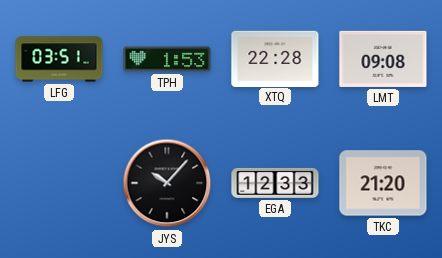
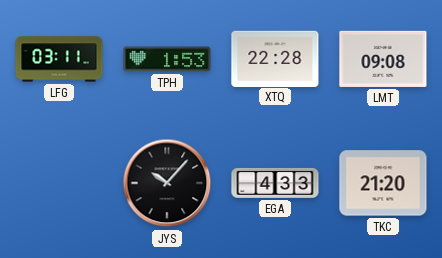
LFG: 03:51 -> 03:11
EGA: 12:33 -> 4:33
